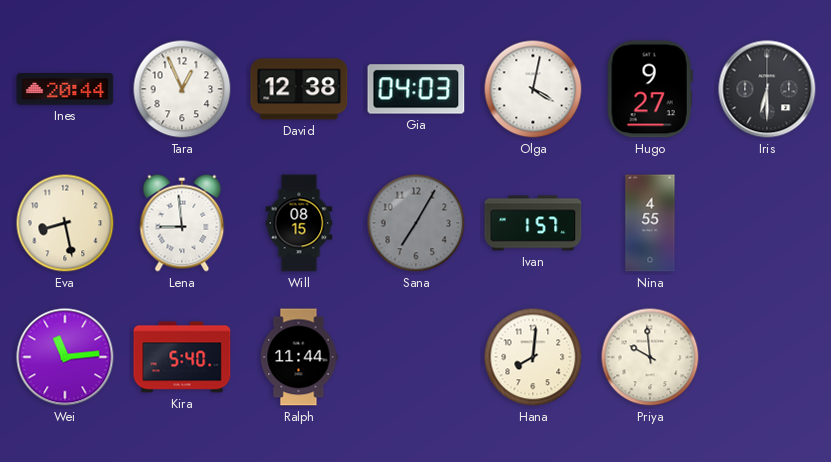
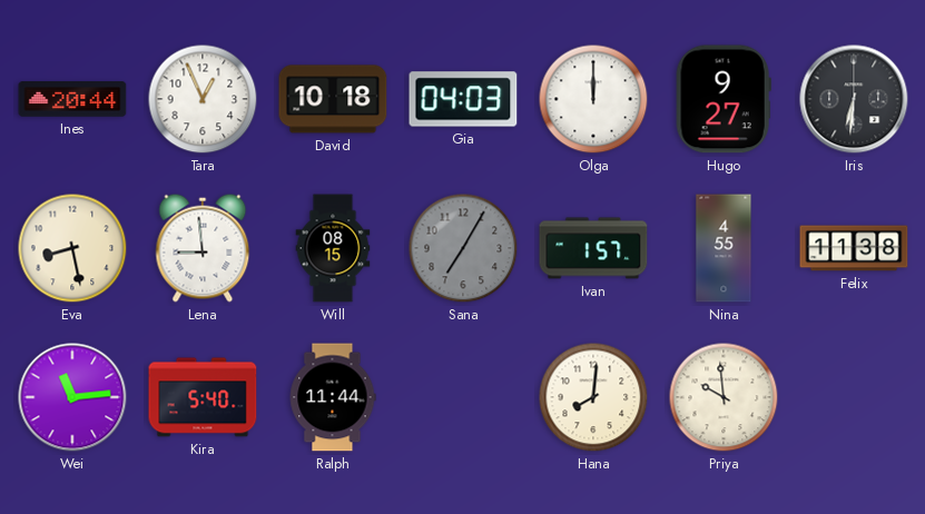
David: 12:38 -> 10:18
Olga: 4:02 -> 12:00
Iris: 6:30 -> 6:31
Felix: none -> 11:38
